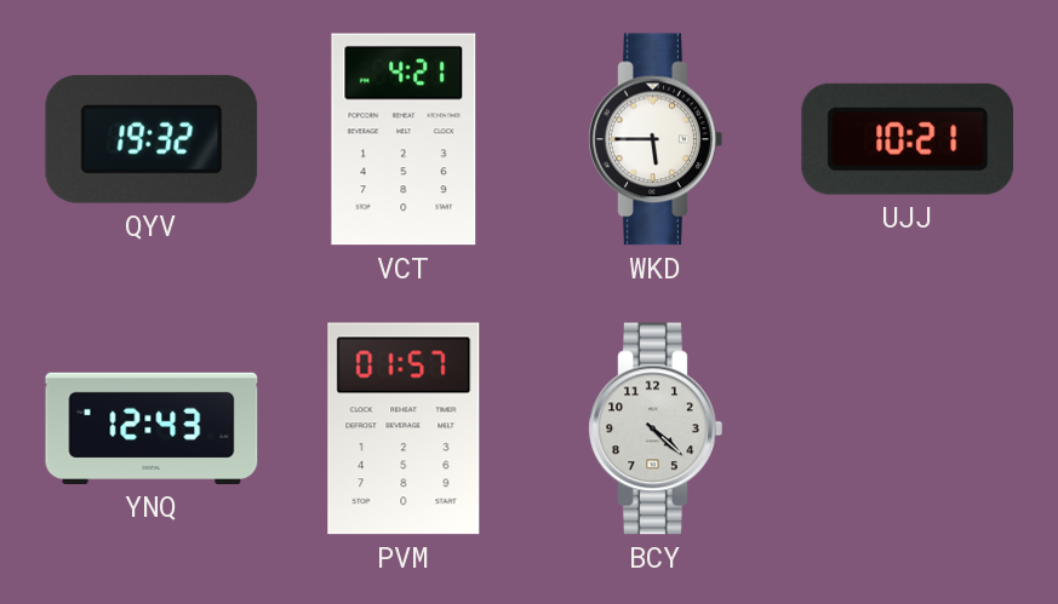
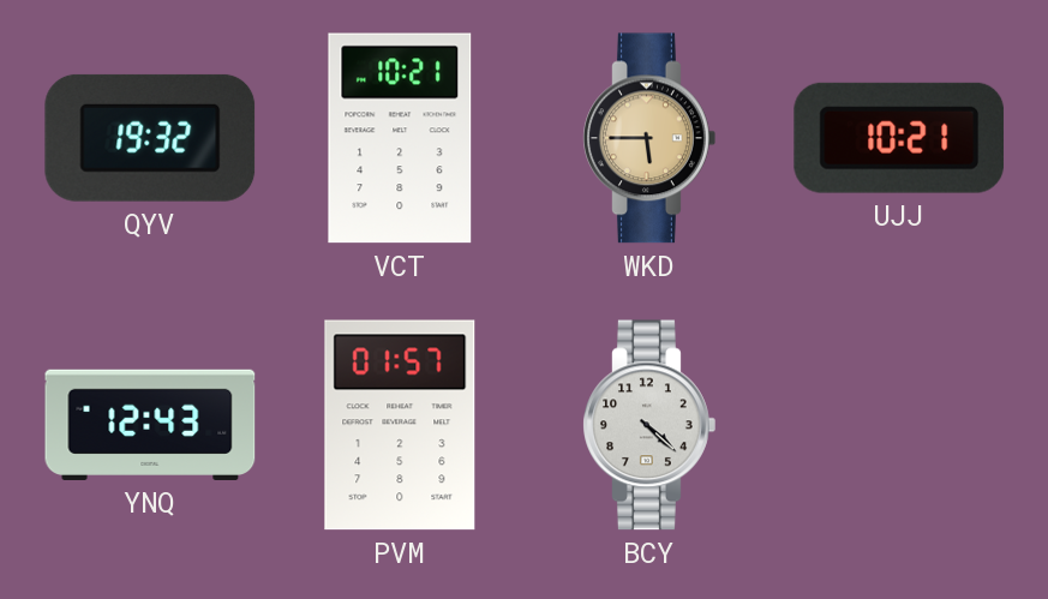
VCT: 4:21 -> 10:21
WKD dial: white -> champagne
